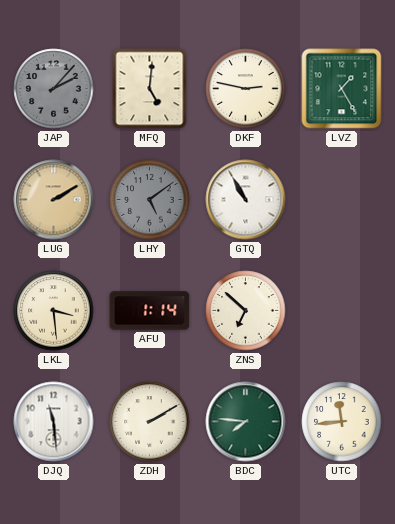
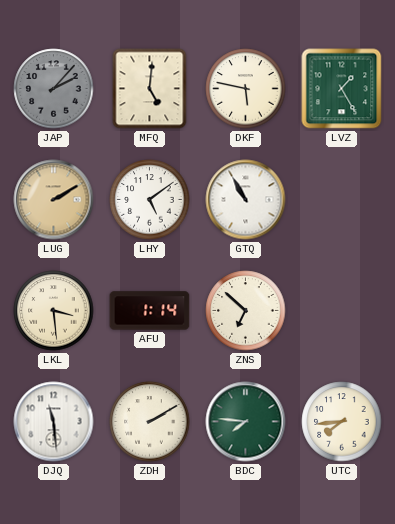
DKF: 2:47 -> 5:47
LHY dial: grey -> white
UTC: 11:44 -> 7:44
